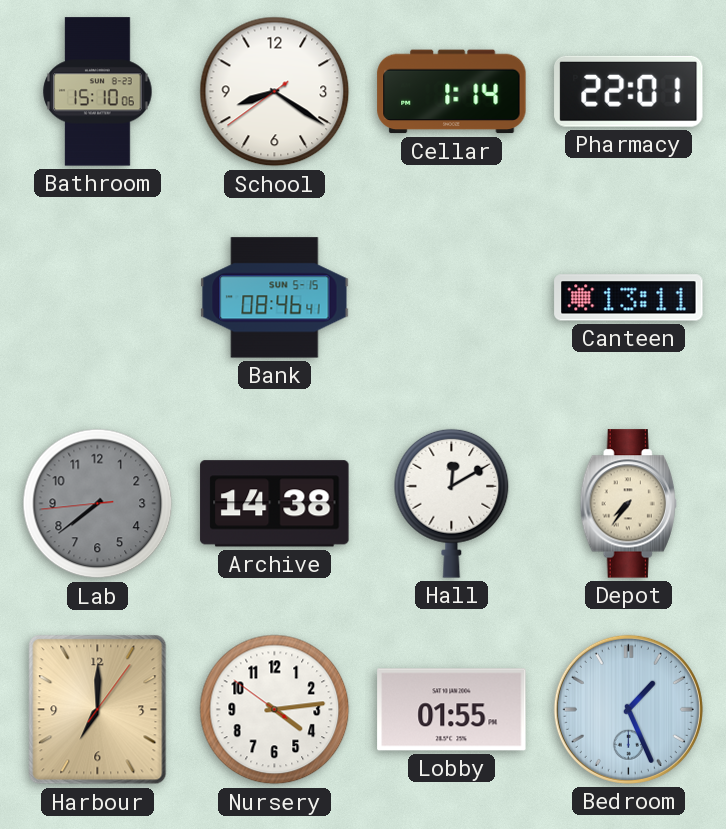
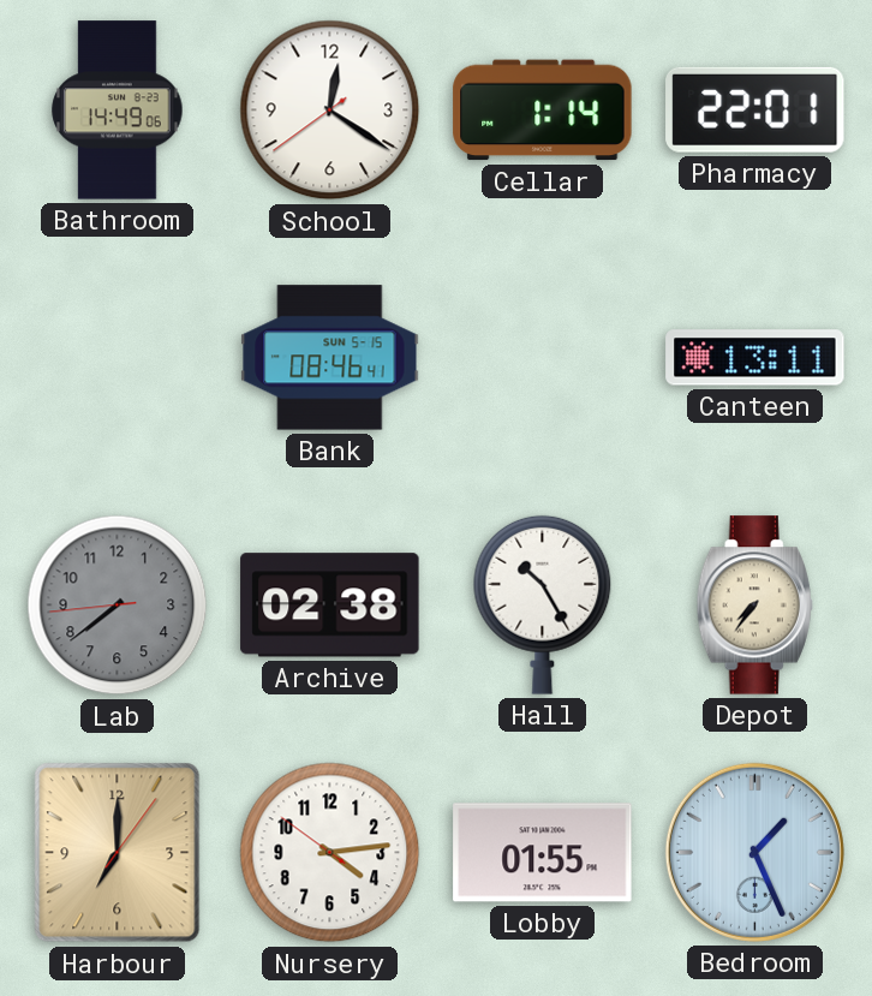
Bathroom: 15:10 -> 14:49
School: 8:20 -> 12:20
Archive: 14:38 -> 02:38
Hall: 12:10 -> 10:25
